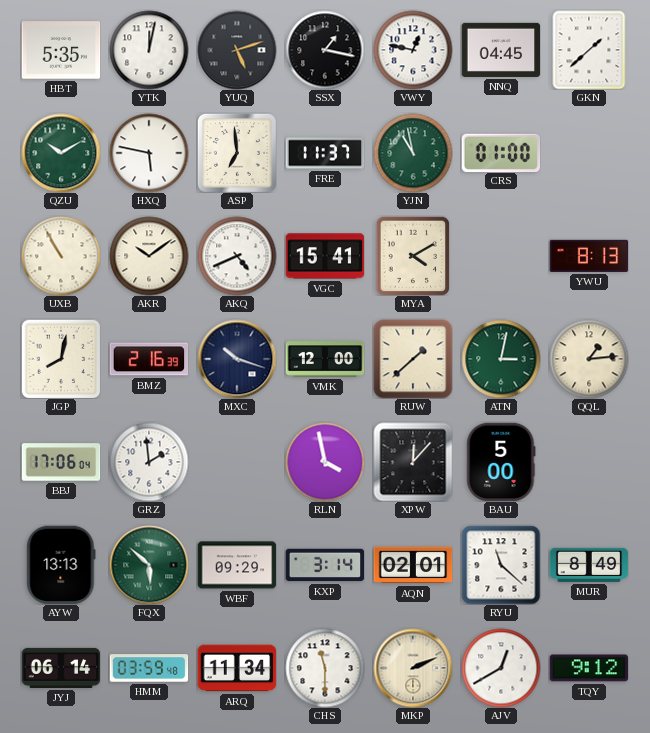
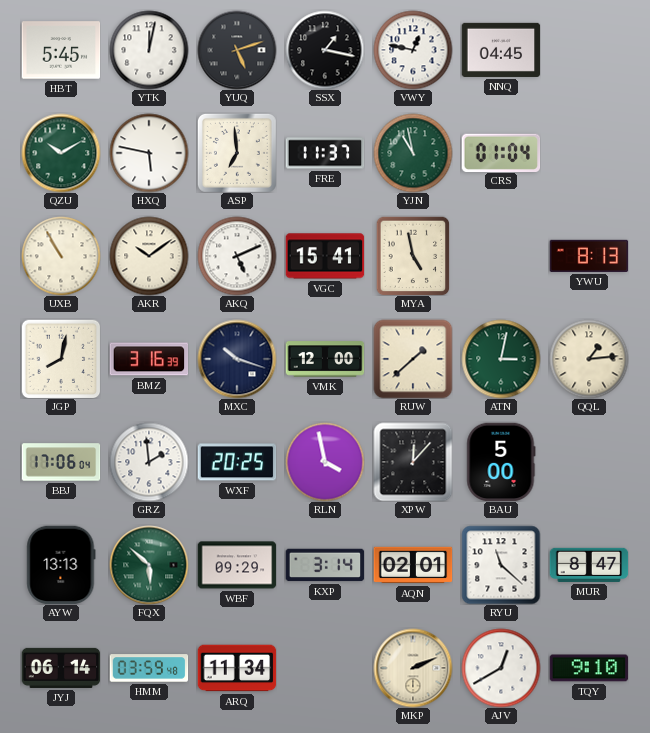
HBT: 5:35 -> 5:45
GKN: 1:38 -> none
CRS: 01:00 -> 01:04
AKQ: 4:41 -> 5:11
MYA: 4:10 -> 4:58
BMZ: 2:16 -> 3:16
WXF: none -> 20:25
MUR: 8:49 -> 8:47
CHS: 11:30 -> none
TQY: 9:12 -> 9:10
